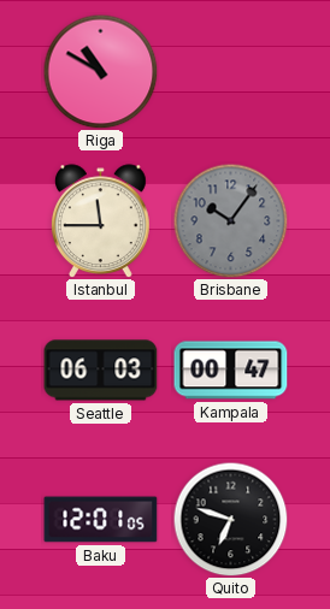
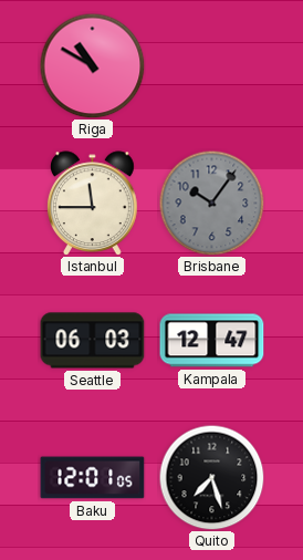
Kampala: 00:47 -> 12:47
Quito: 6:48 -> 7:27
